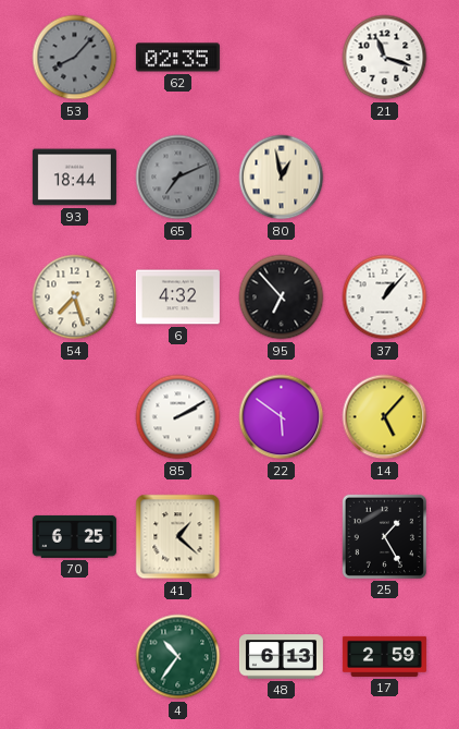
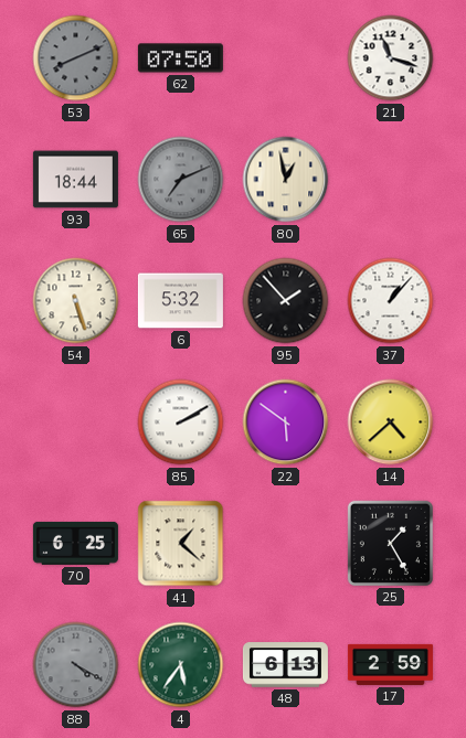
53: 8:07 -> 8:11
62: 02:35 -> 07:50
54: 7:27 -> 5:27
6: 4:32 -> 5:32
95: 6:53 -> 1:53
14: 5:07 -> 4:38
88: none -> 4:20
4: 10:36 -> 5:36
